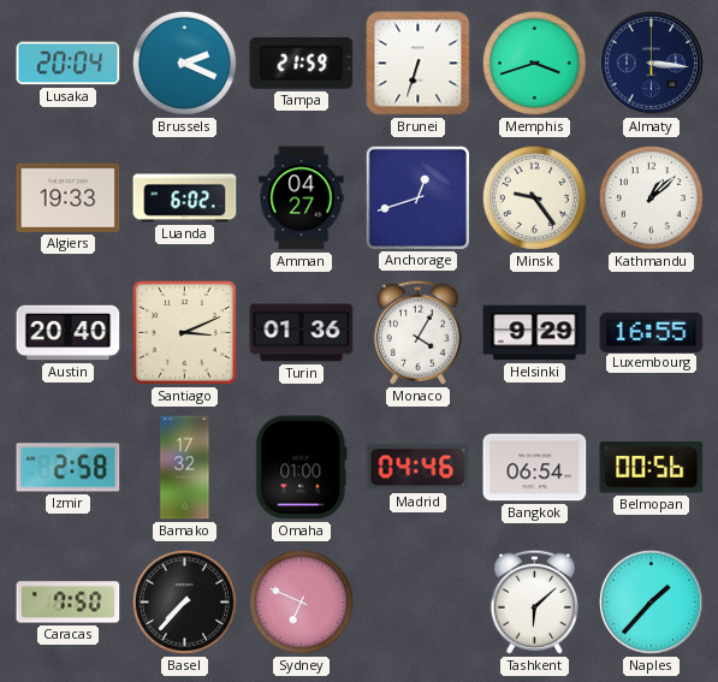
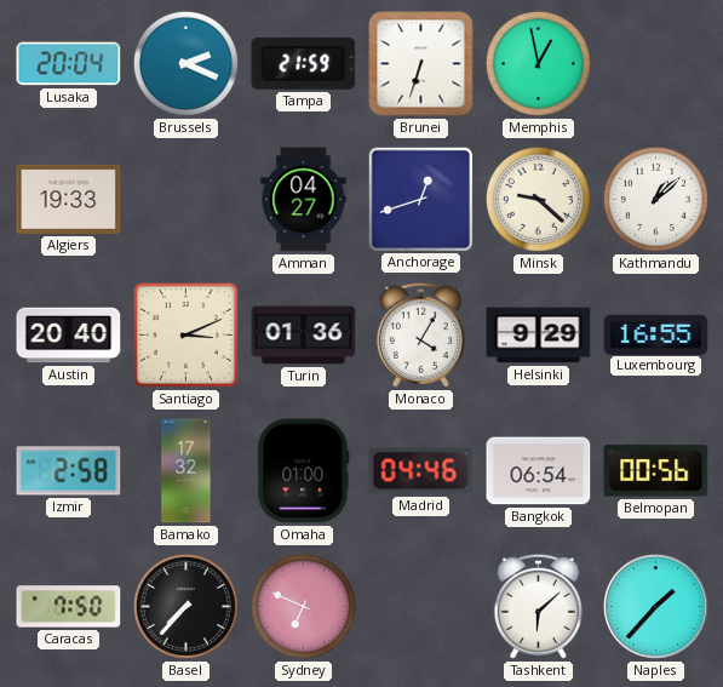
Memphis: 3:42 -> 12:58
Almaty: 3:16 -> none
Luanda: 6:02 -> none
Minsk: 9:24 -> 9:22
